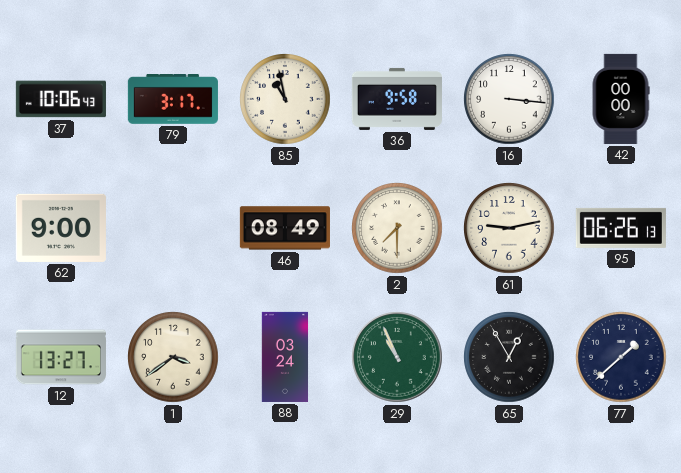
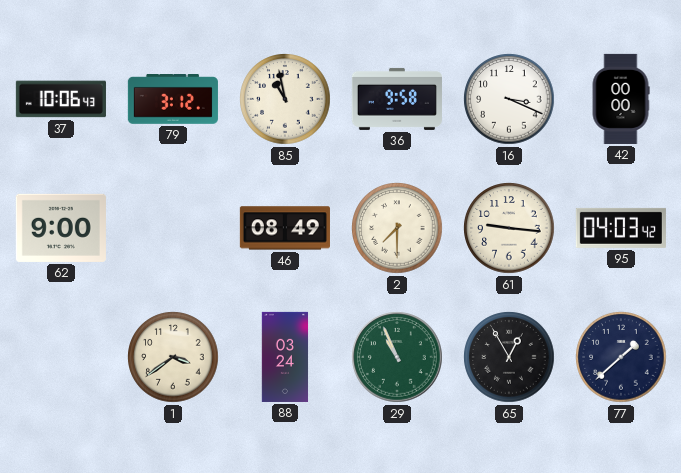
79: 3:17 -> 3:12
16: 3:16 -> 3:19
61: 9:13 -> 9:16
95: 06:26 -> 04:03
12: 13:27 -> none
